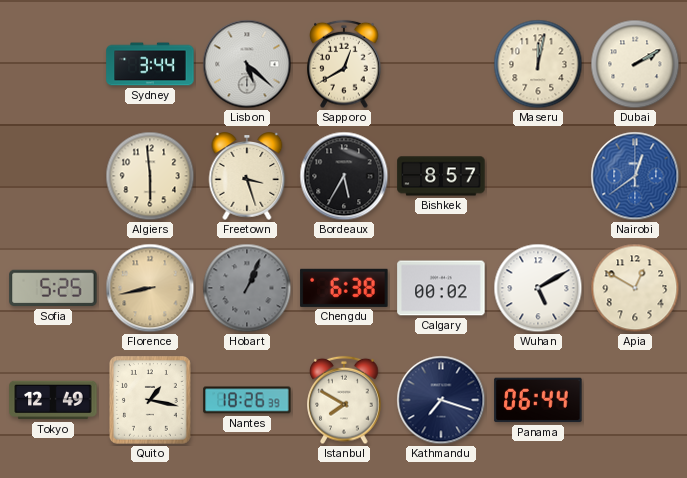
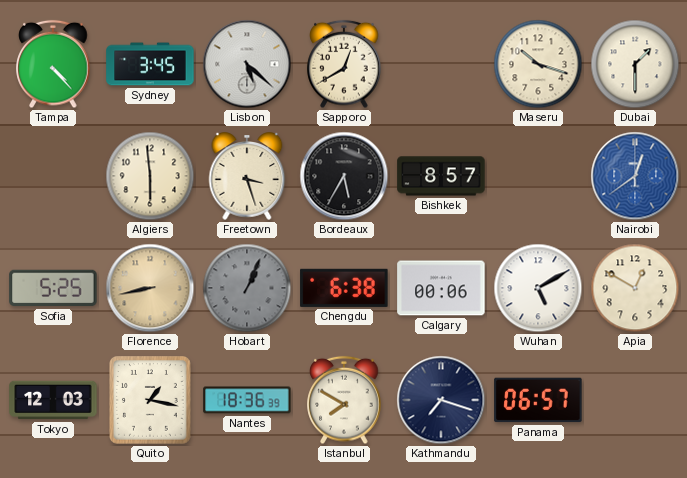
Tampa: none -> 4:23
Sydney: 3:44 -> 3:45
Maseru: 12:02 -> 10:18
Dubai: 2:10 -> 1:30
Calgary: 00:02 -> 00:06
Tokyo: 12:49 -> 12:03
Nantes: 18:26 -> 18:36
Panama: 06:44 -> 06:57
